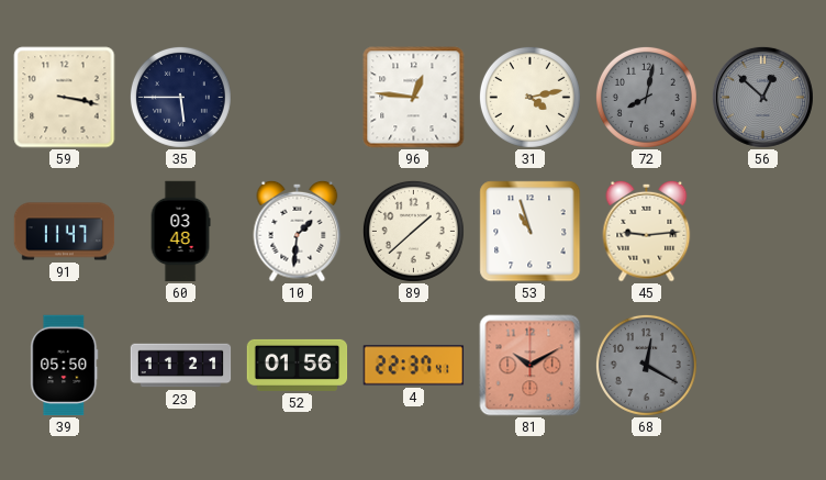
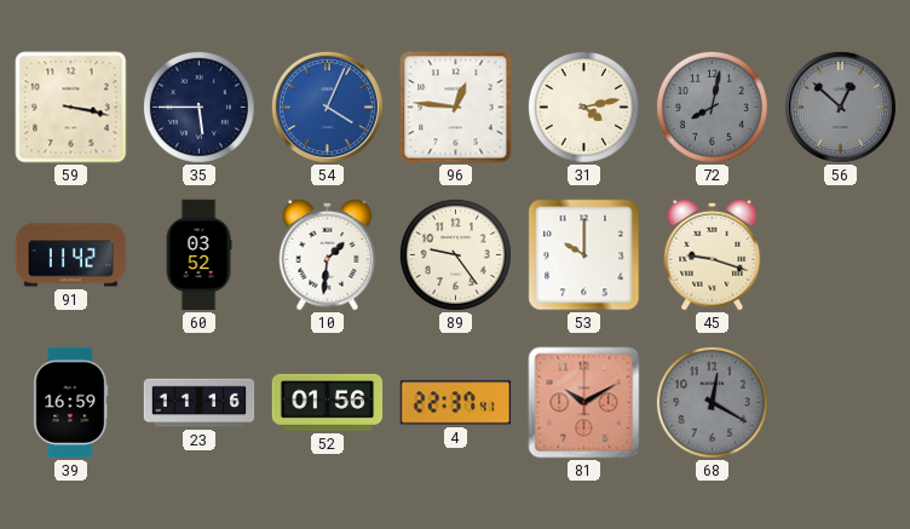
54: none -> 4:04
91: 11:47 -> 11:42
60: 03:48 -> 03:52
89: 1:38 -> 9:24
53: 10:57 -> 10:00
45: 9:14 -> 9:18
39: 05:50 -> 16:59
23: 11:21 -> 11:16
